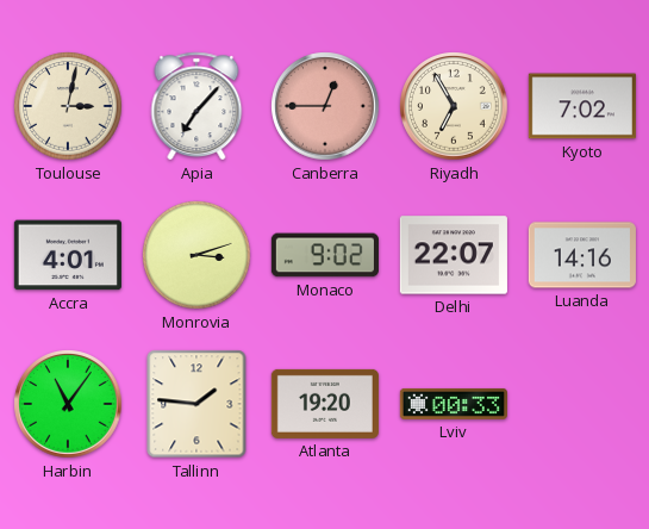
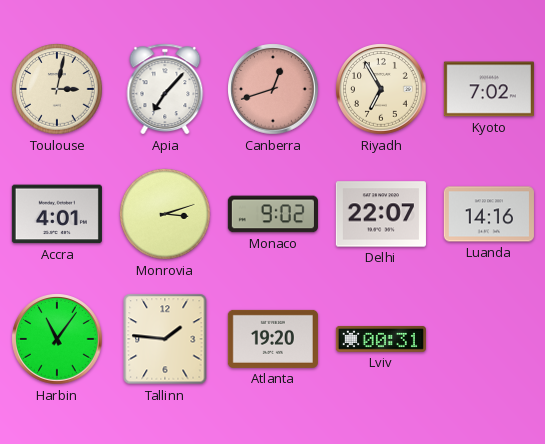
Canberra: 12:45 -> 12:42
Lviv: 00:33 -> 00:31
